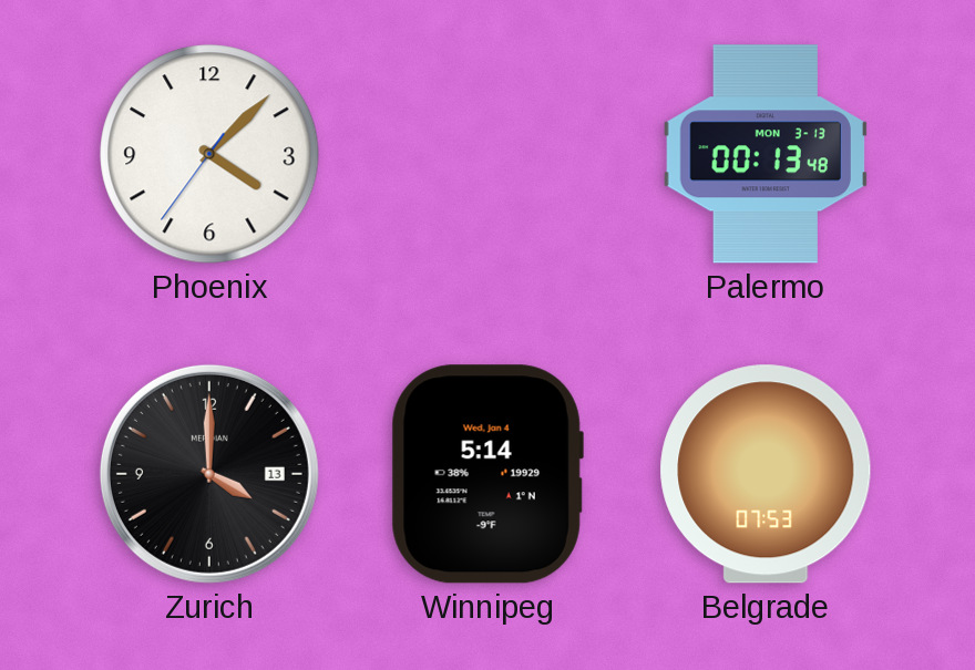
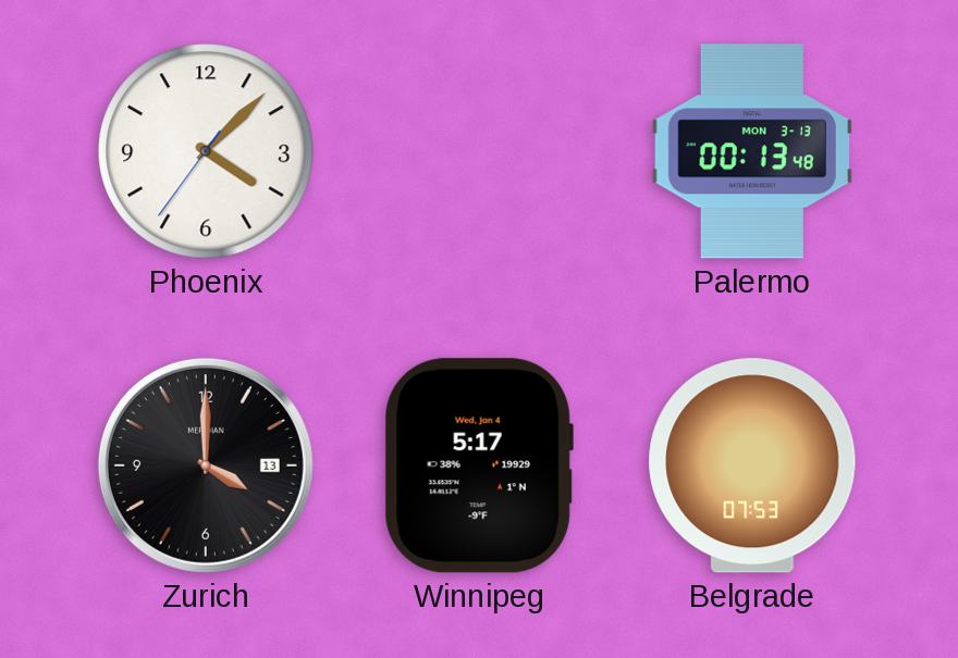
Winnipeg: 5:14 -> 5:17
